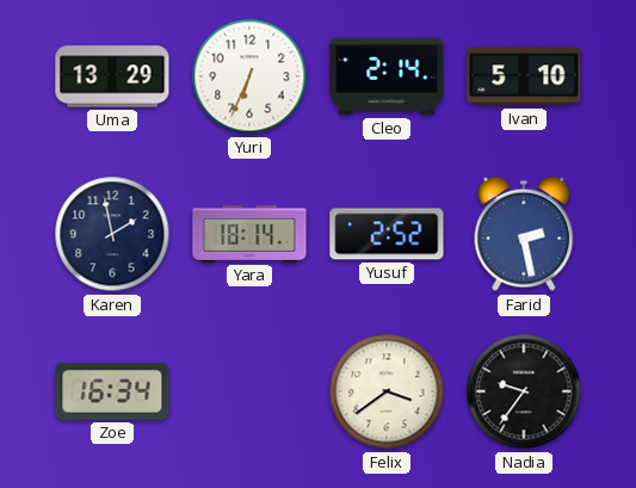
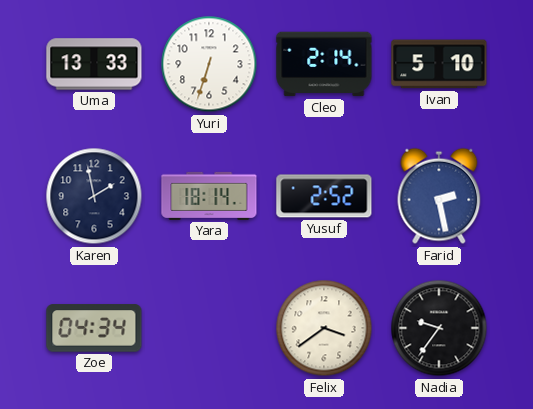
Uma: 13:29 -> 13:33
Yuri: 6:34 -> 6:33
Zoe: 16:34 -> 04:34
